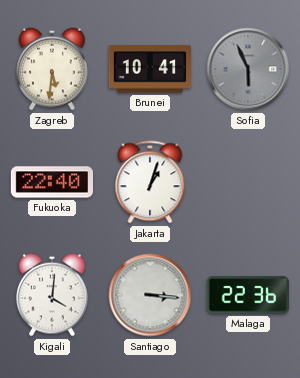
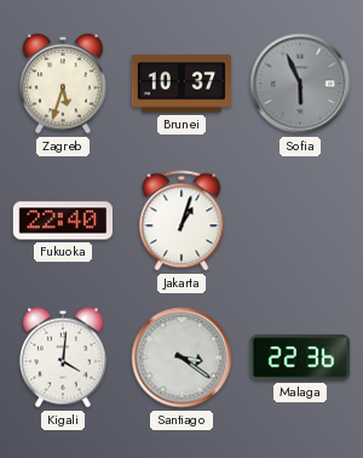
Zagreb: 5:31 -> 5:33
Brunei: 10:41 -> 10:37
Santiago: 3:16 -> 3:21
